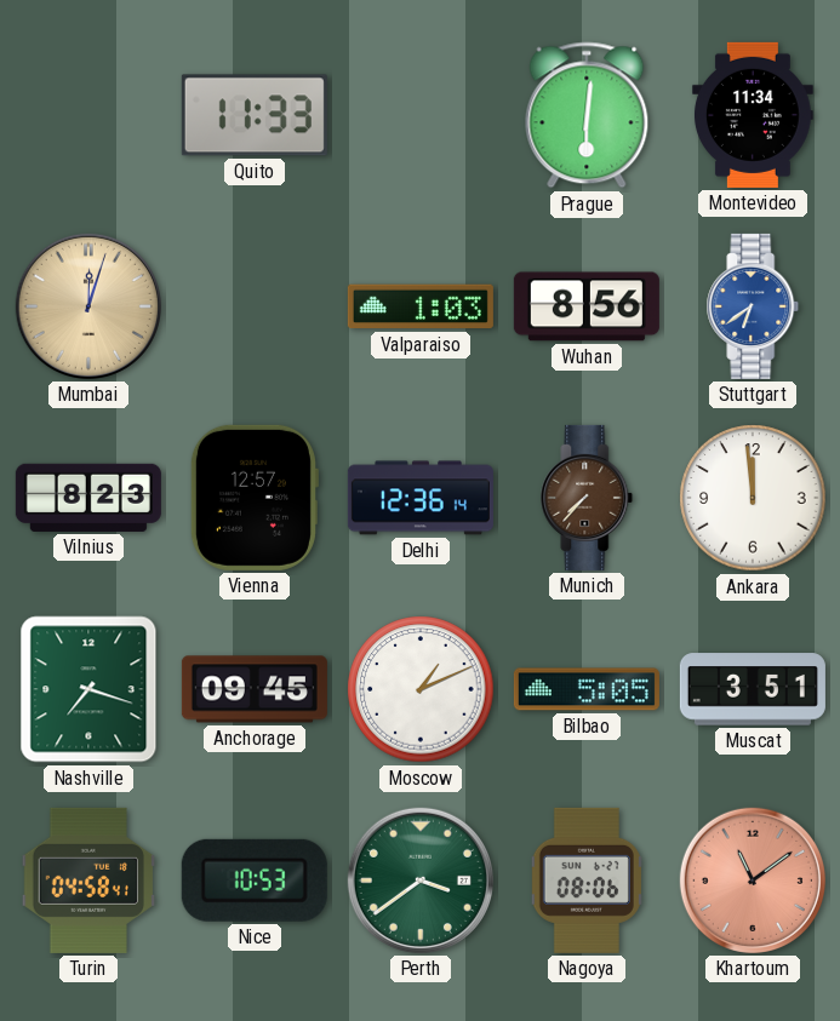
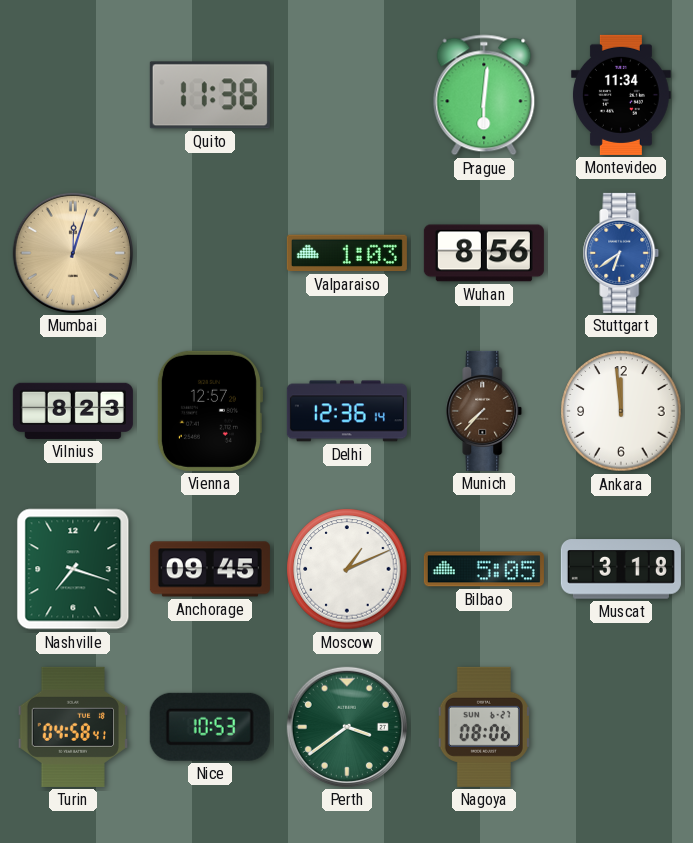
Quito: 11:33 -> 11:38
Muscat: 3:51 -> 3:18
Khartoum: 11:09 -> none
